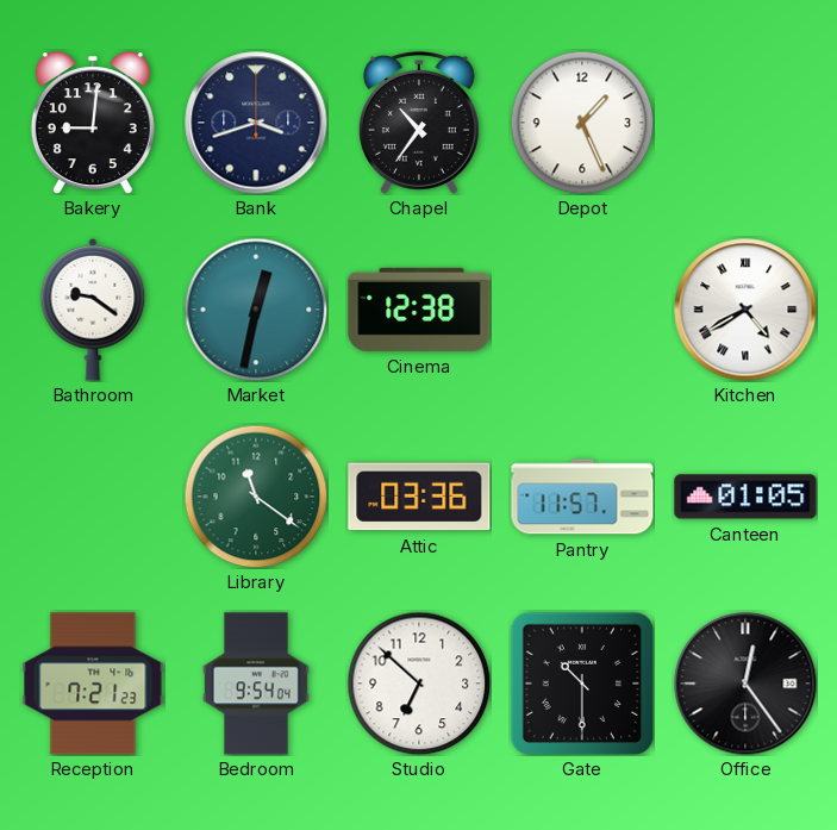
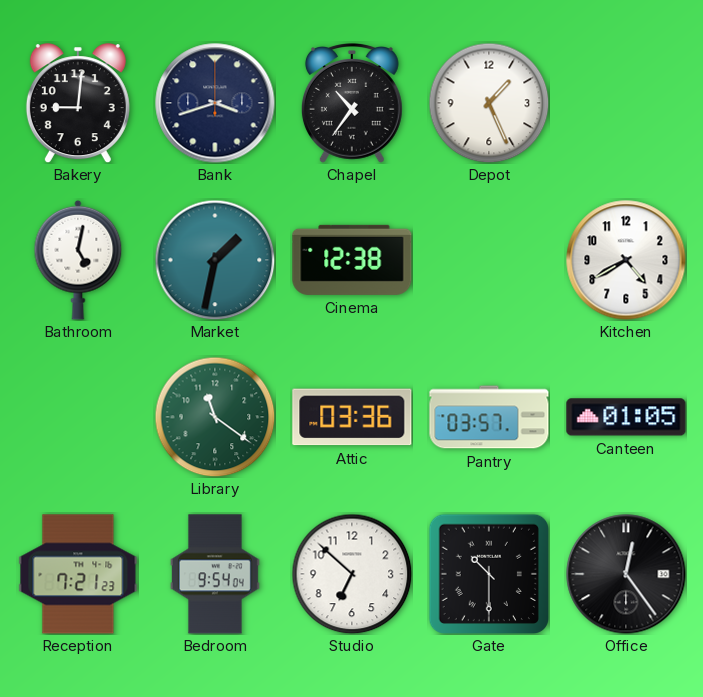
Bathroom: 9:21 -> 5:02
Market: 12:32 -> 1:32
Kitchen numerals: Roman -> Arabic
Pantry: 11:57 -> 03:57
